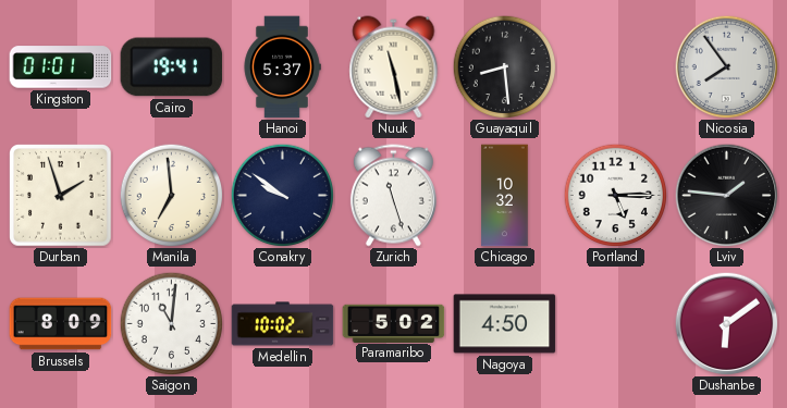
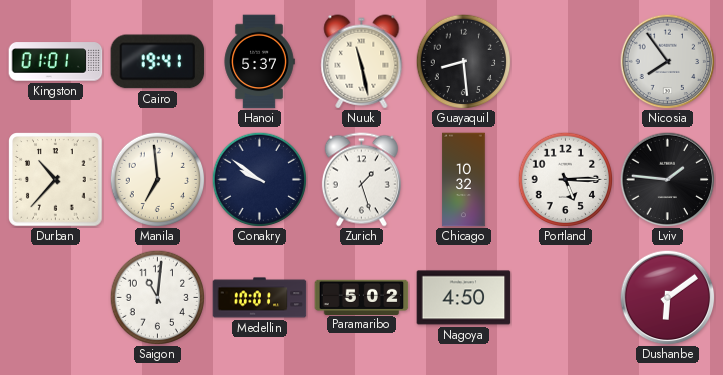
Durban: 1:57 -> 10:37
Zurich: 11:27 -> 1:27
Brussels: 8:09 -> none
Medellin: 10:02 -> 10:01
